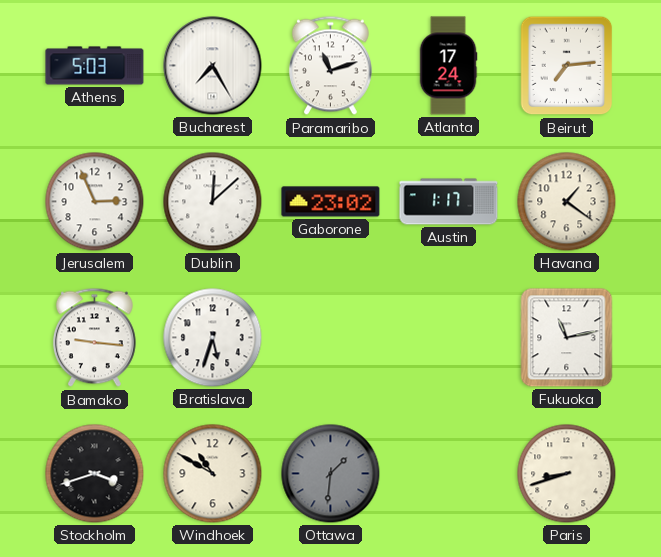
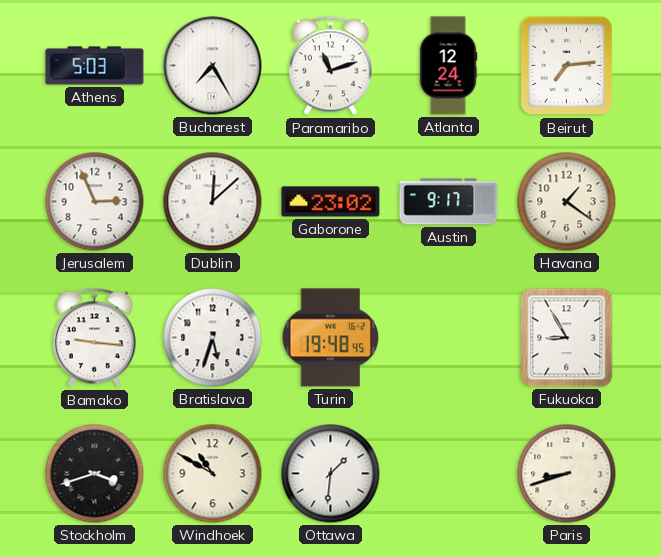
Atlanta: 17:24 -> 12:24
Austin: 1:17 -> 9:17
Turin: none -> 19:48
Fukuoka: 11:13 -> 8:55
Ottawa dial: grey -> white
